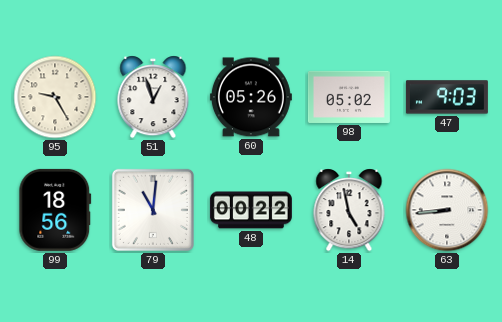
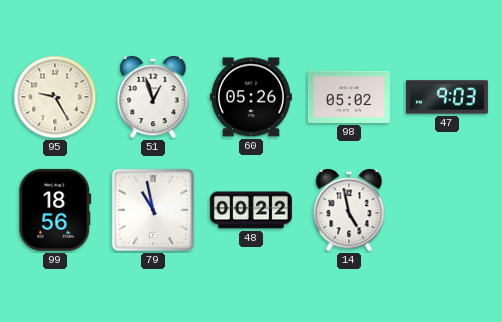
79: 11:01 -> 10:58
63: 8:44 -> none
